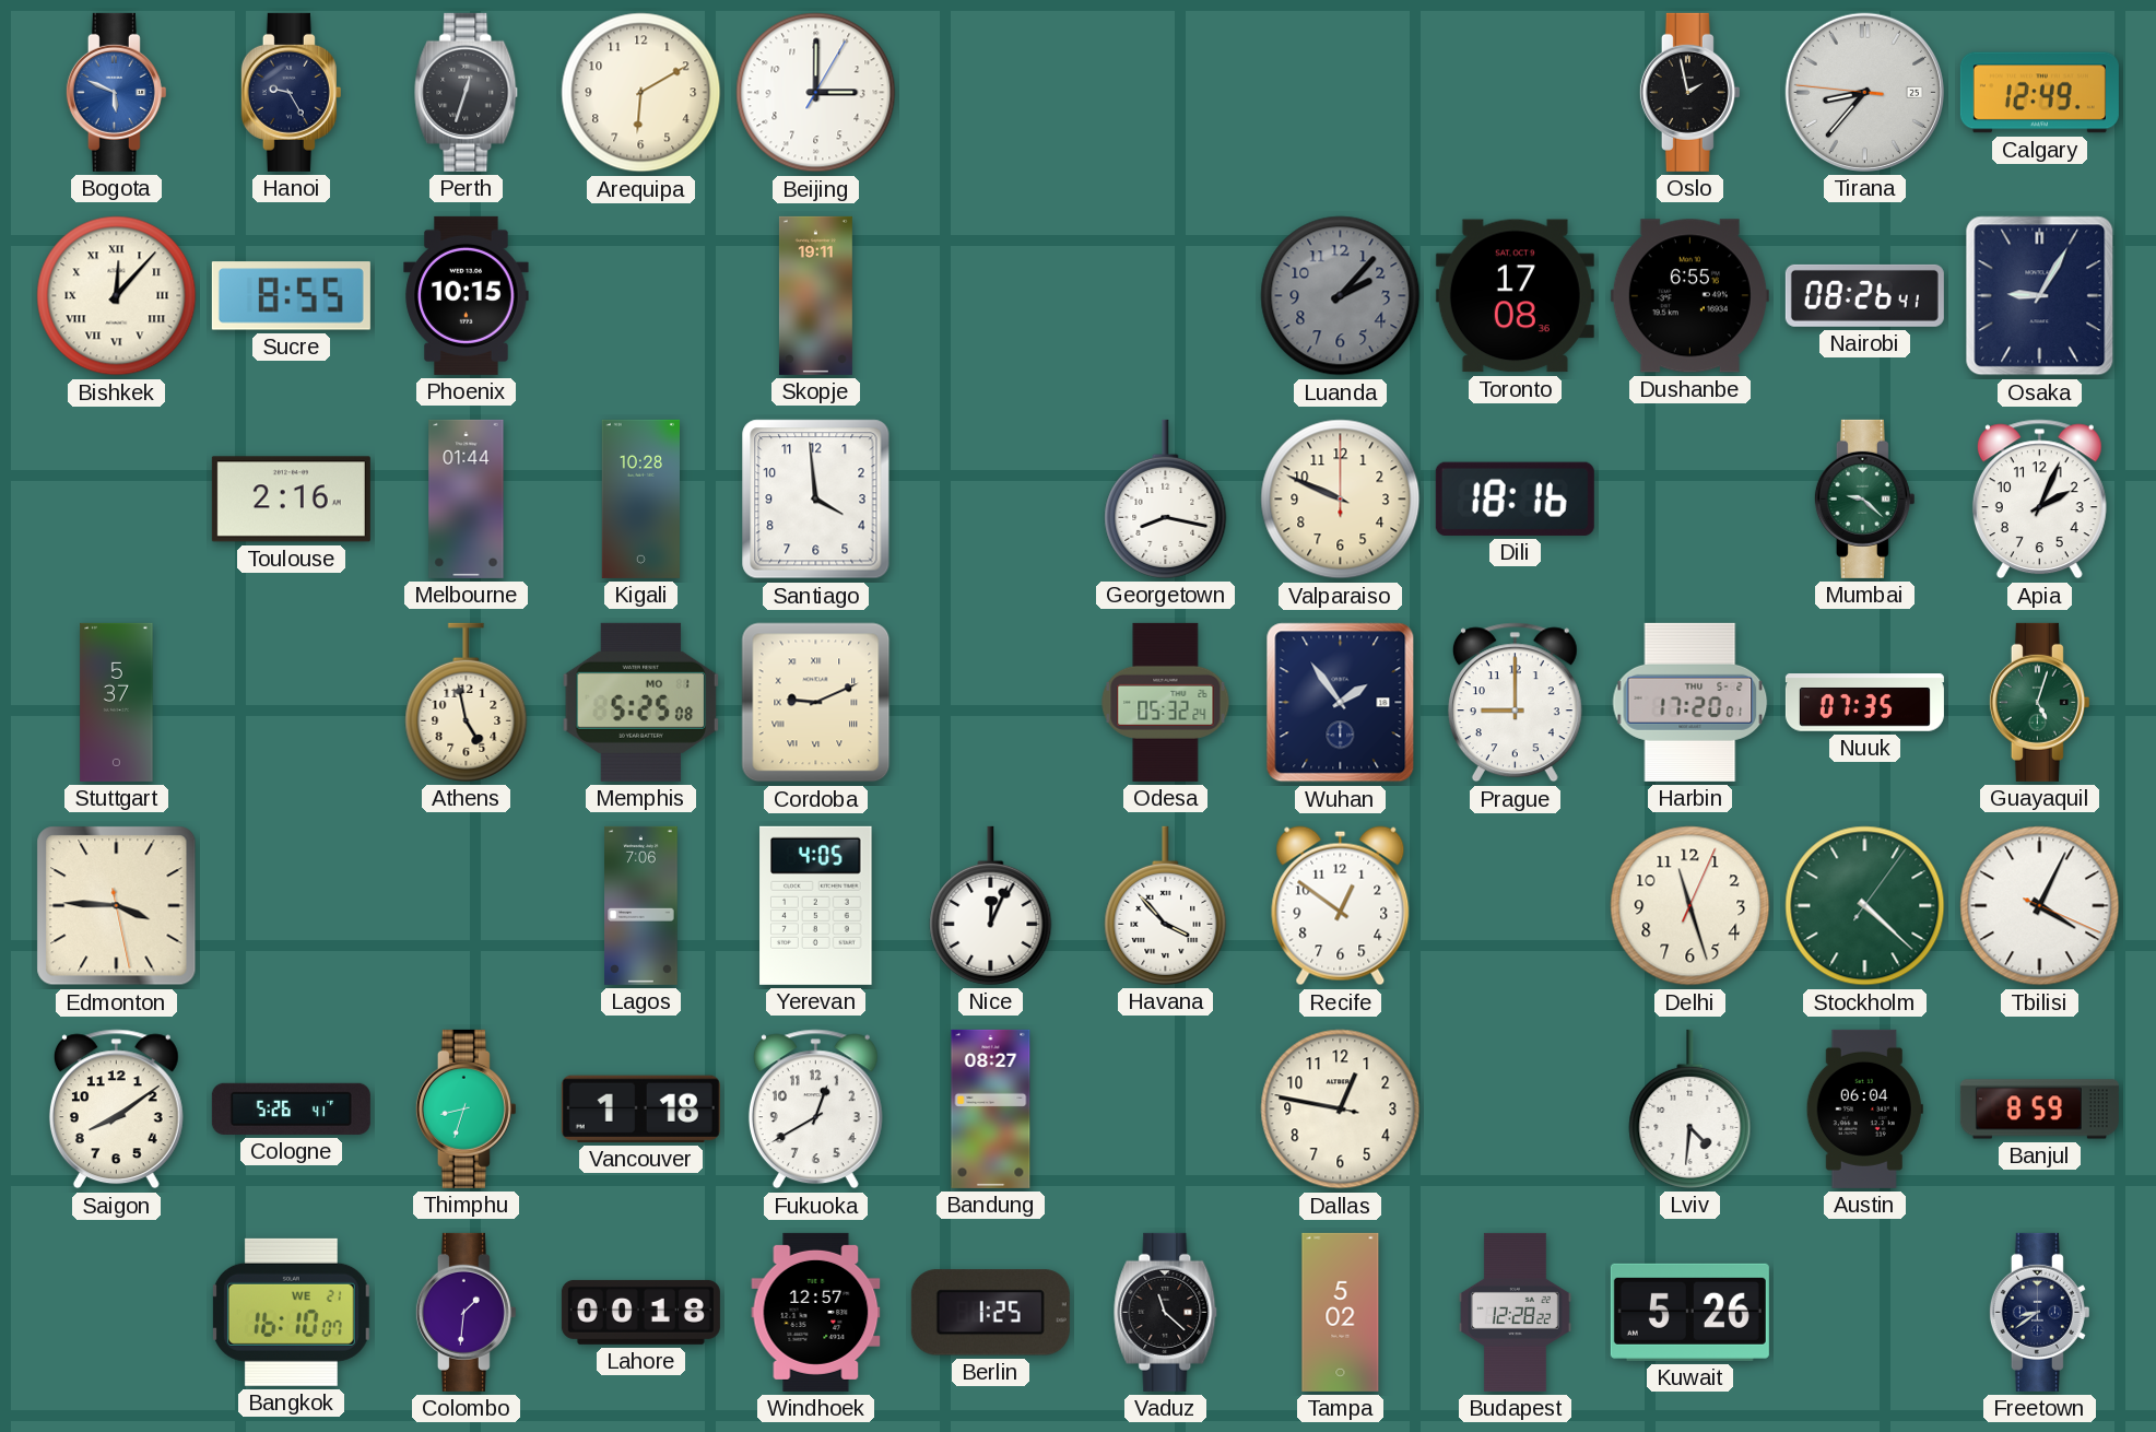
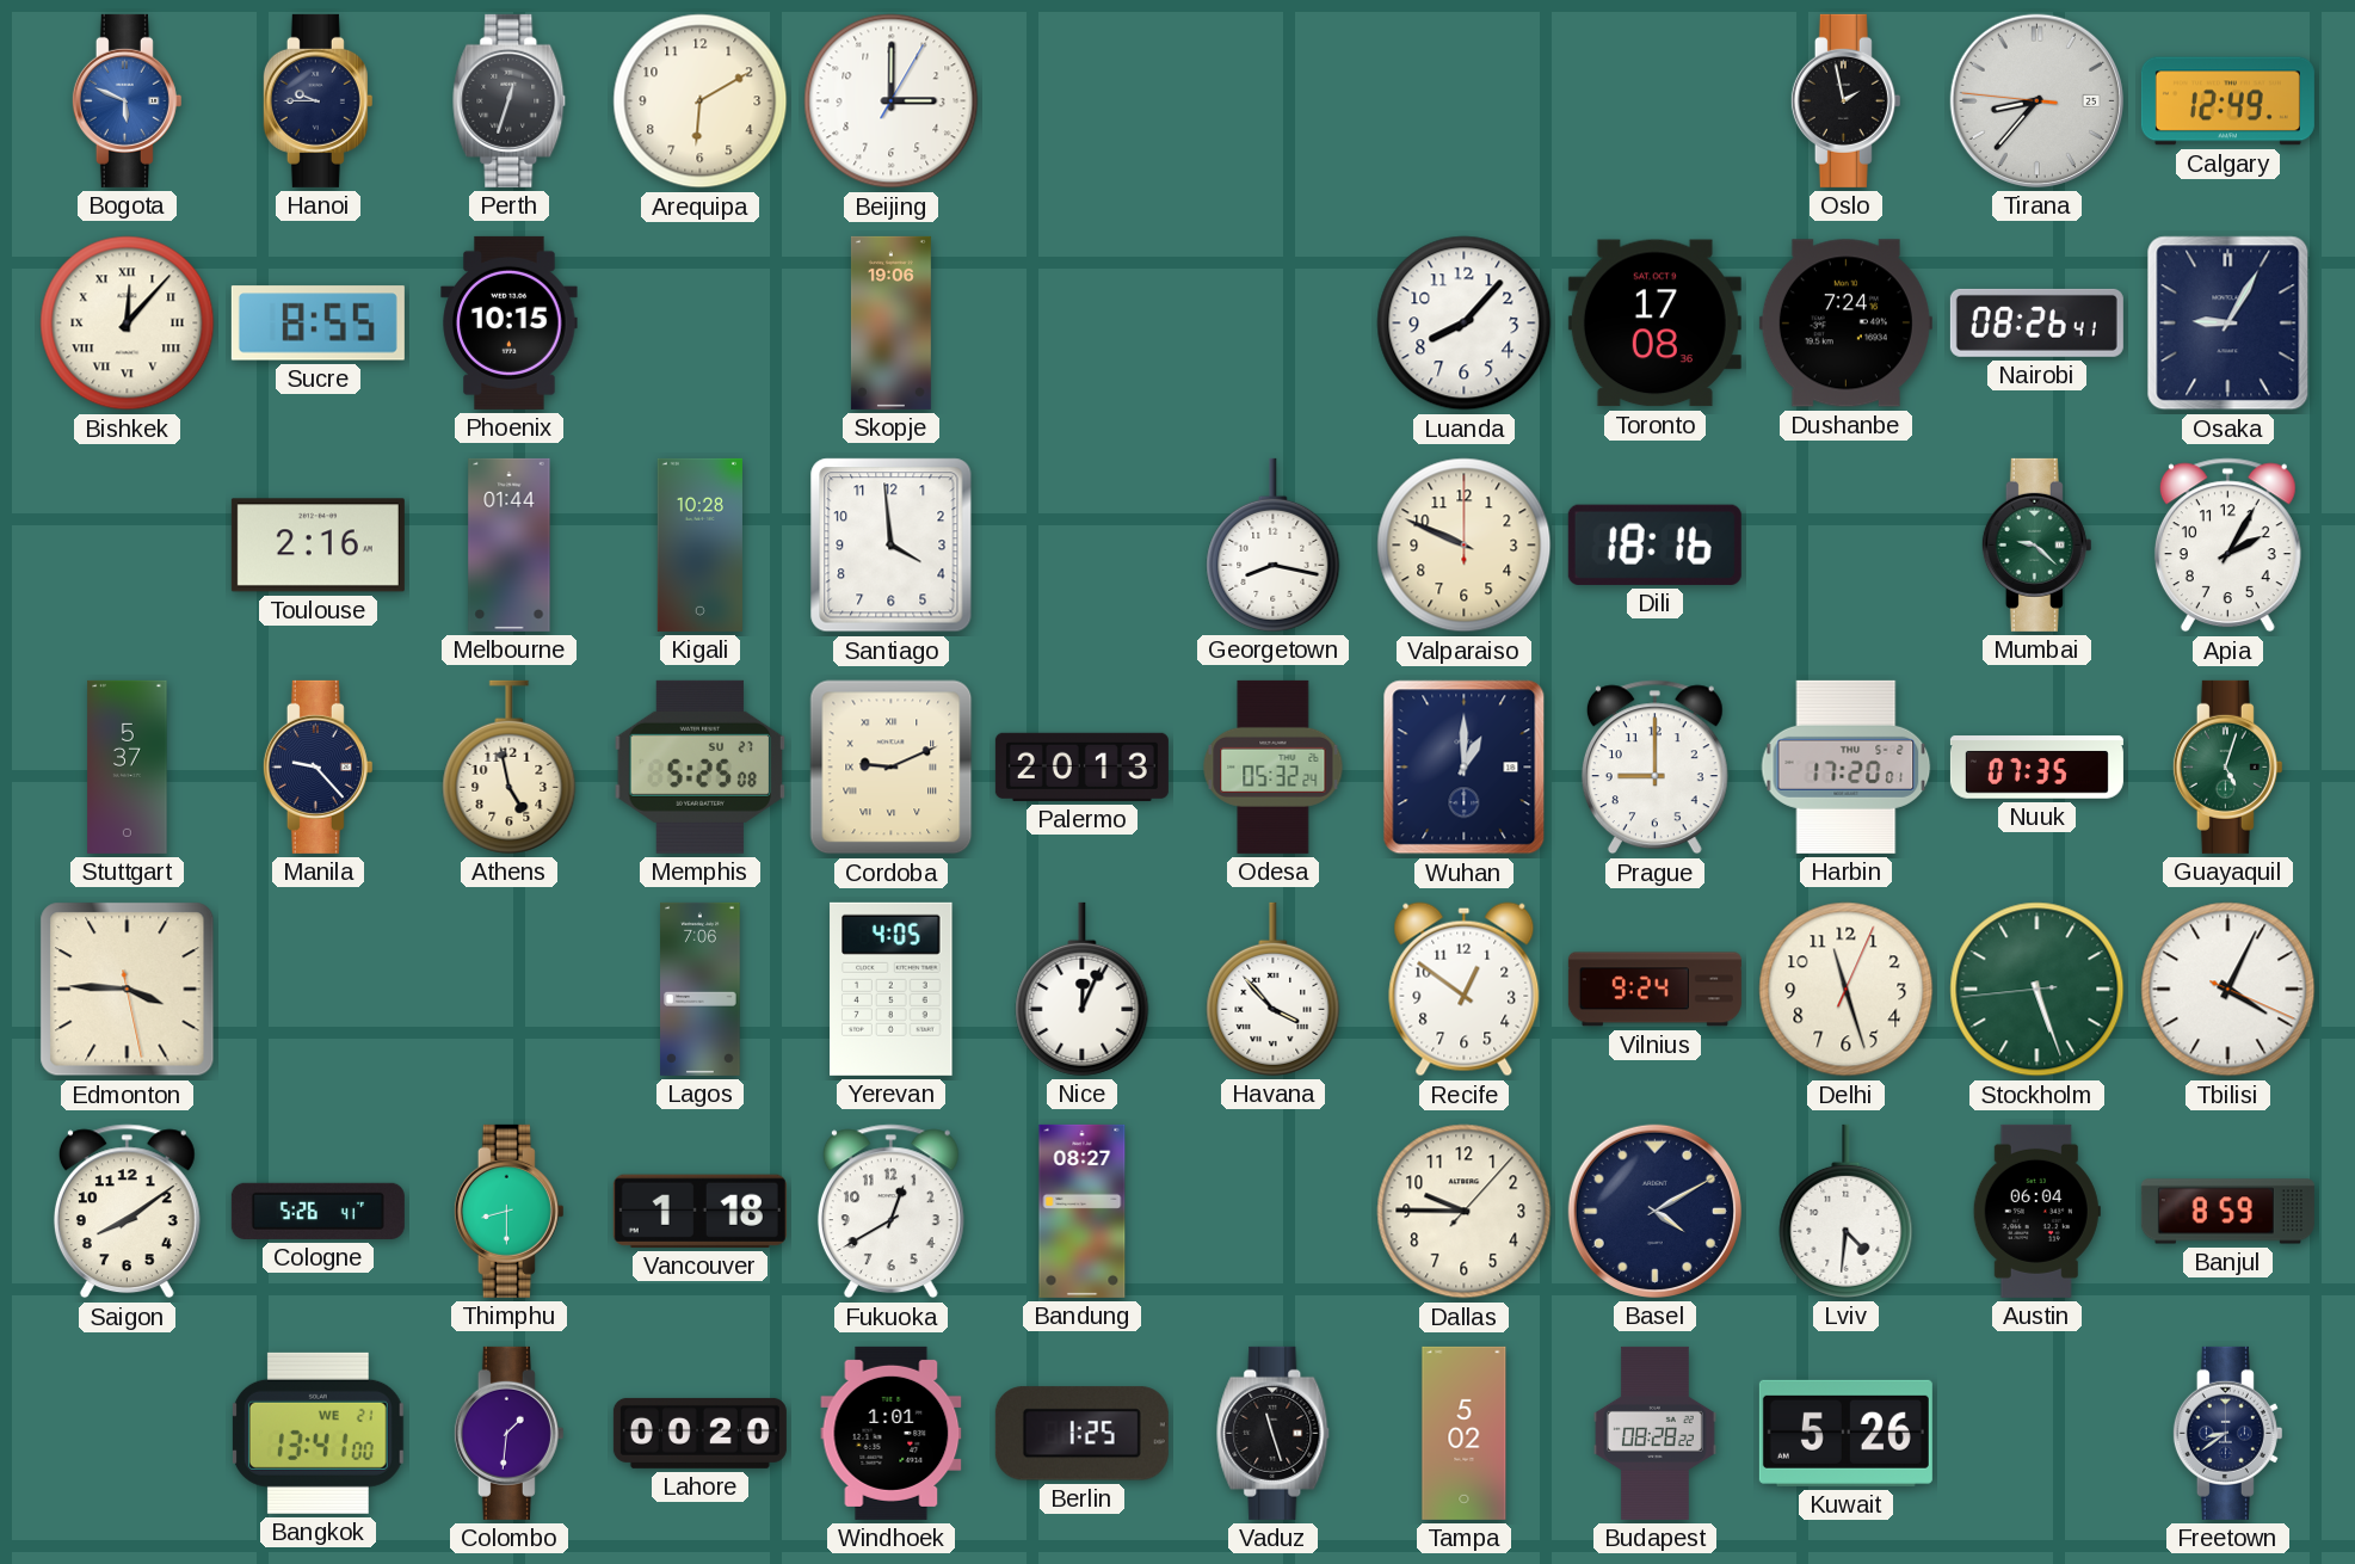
Hanoi: 9:25 -> 9:45
Skopje: 19:11 -> 19:06
Luanda: 2:07 -> 8:07
Luanda dial: grey -> white
Dushanbe: 6:55 -> 7:24
Apia: 2:04 -> 2:05
Manila: none -> 9:23
Memphis date: MO 1 -> SU 27
Palermo: none -> 20:13
Wuhan: 1:54 -> 1:00
Vilnius: none -> 9:24
Stockholm: 4:22 -> 5:26
Thimphu: 8:33 -> 8:30
Dallas: 12:46 -> 9:45
Basel: none -> 4:10
Bangkok: 16:10 -> 13:41
Lahore: 00:18 -> 00:20
Windhoek: 12:57 -> 1:01
Vaduz: 11:22 -> 11:27
Budapest: 12:28 -> 08:28
